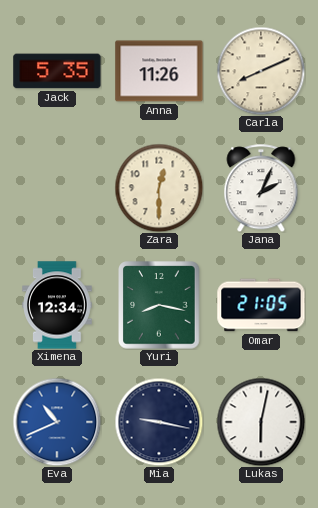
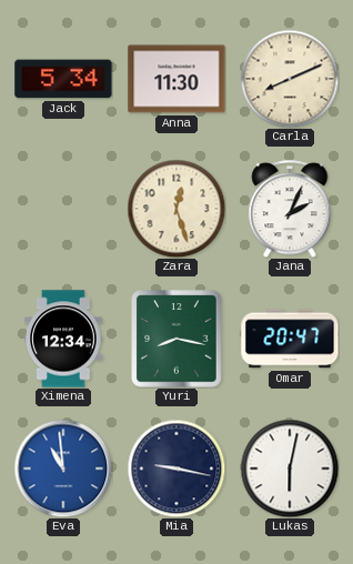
Jack: 5:35 -> 5:34
Anna: 11:26 -> 11:30
Zara: 12:30 -> 12:27
Omar: 21:05 -> 20:47
Eva: 10:41 -> 10:59
